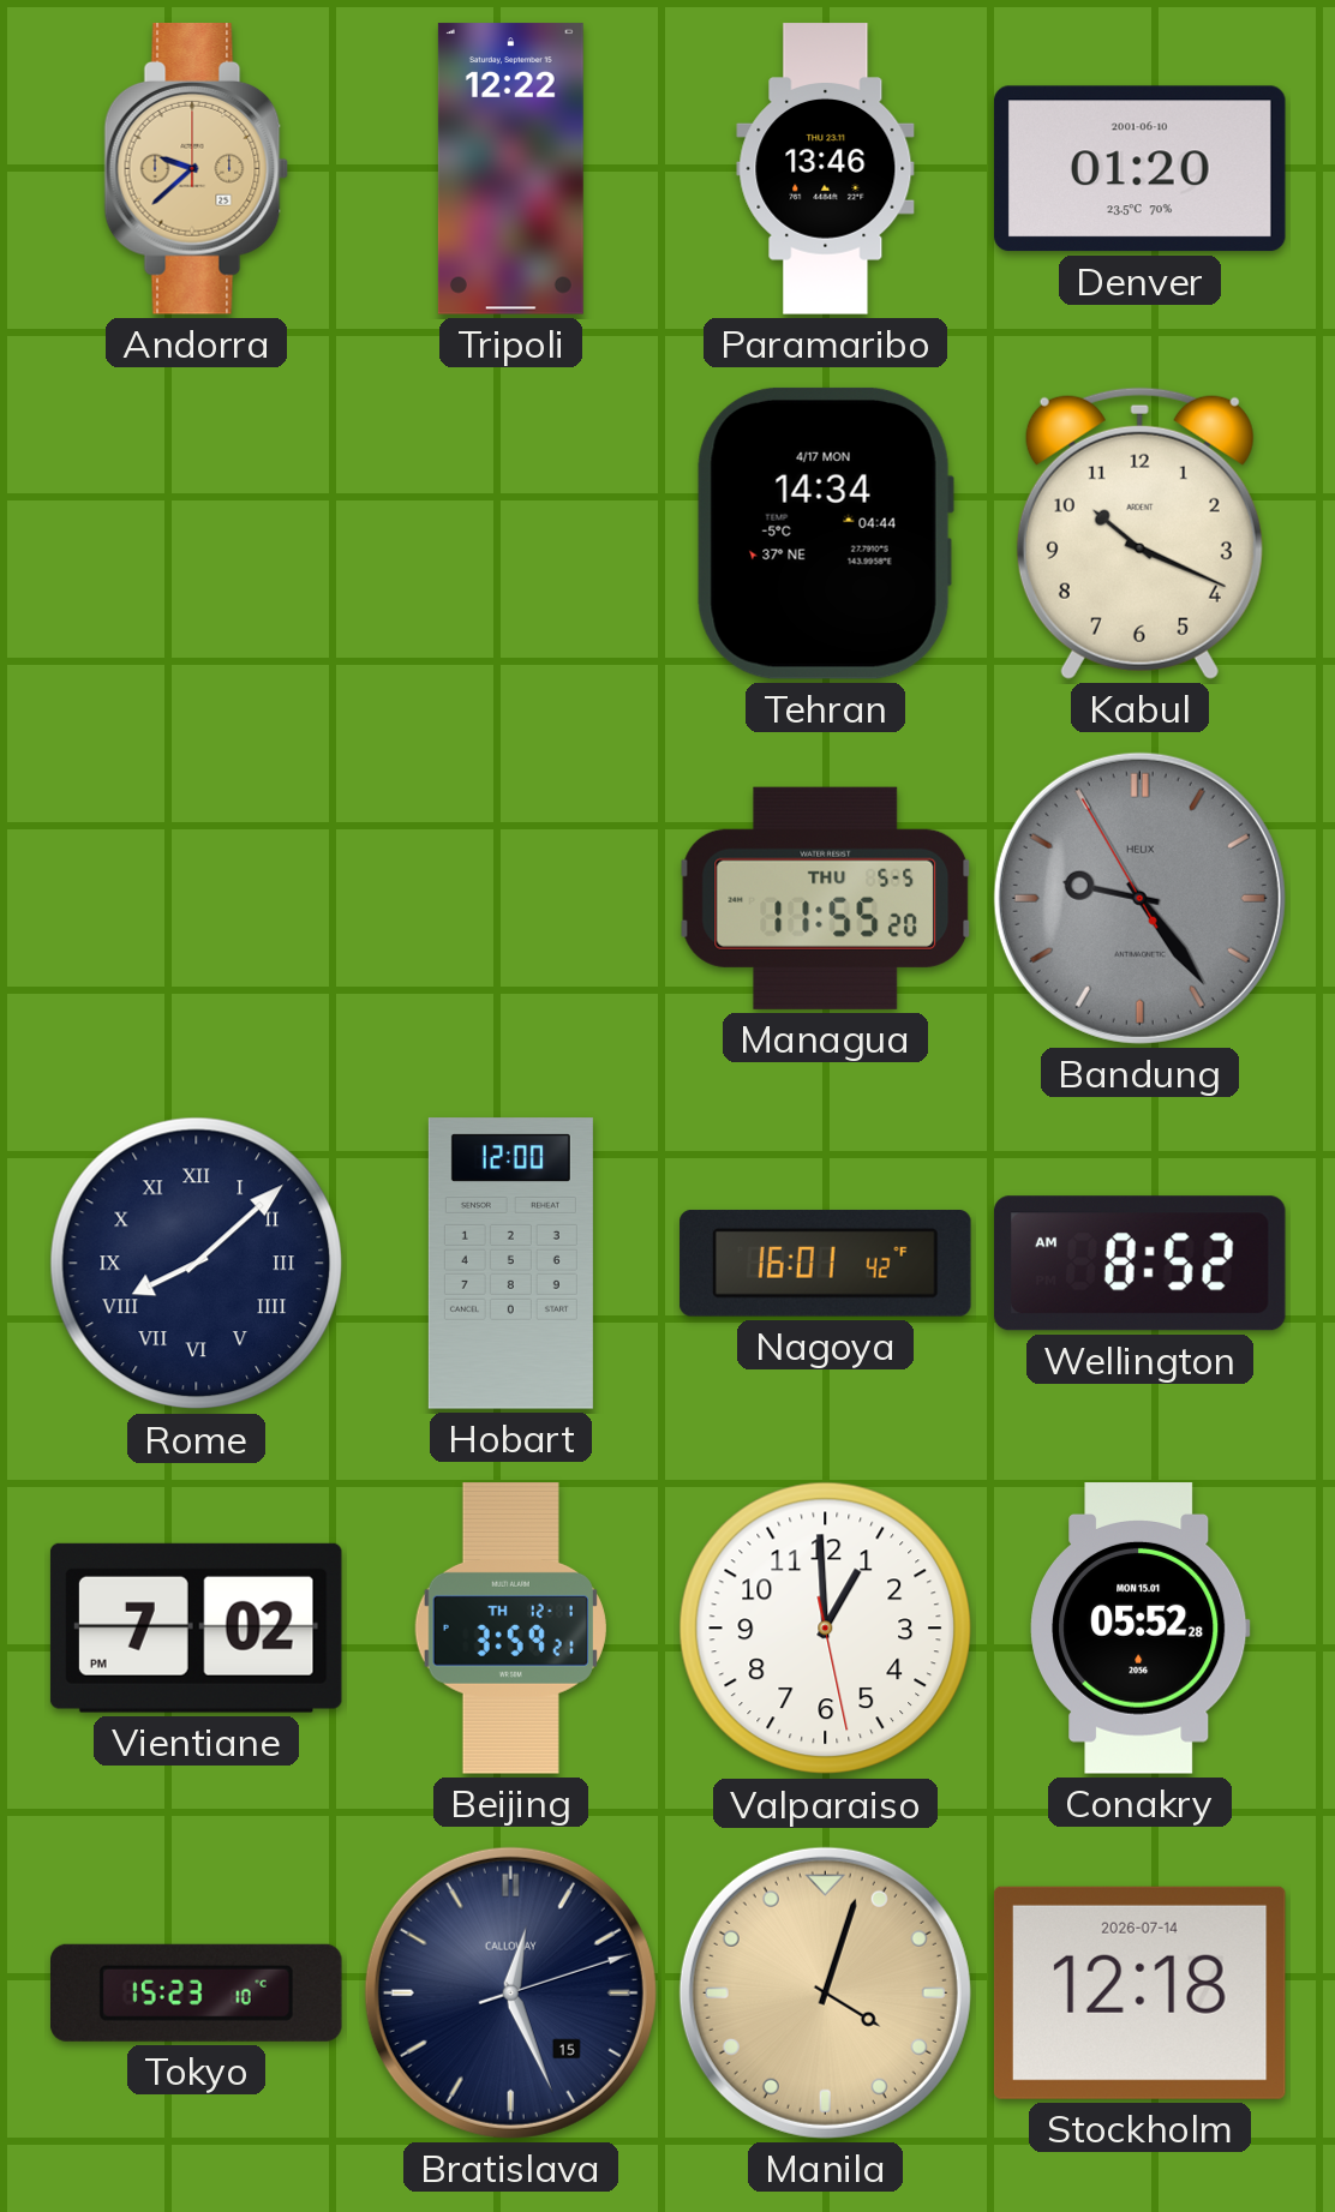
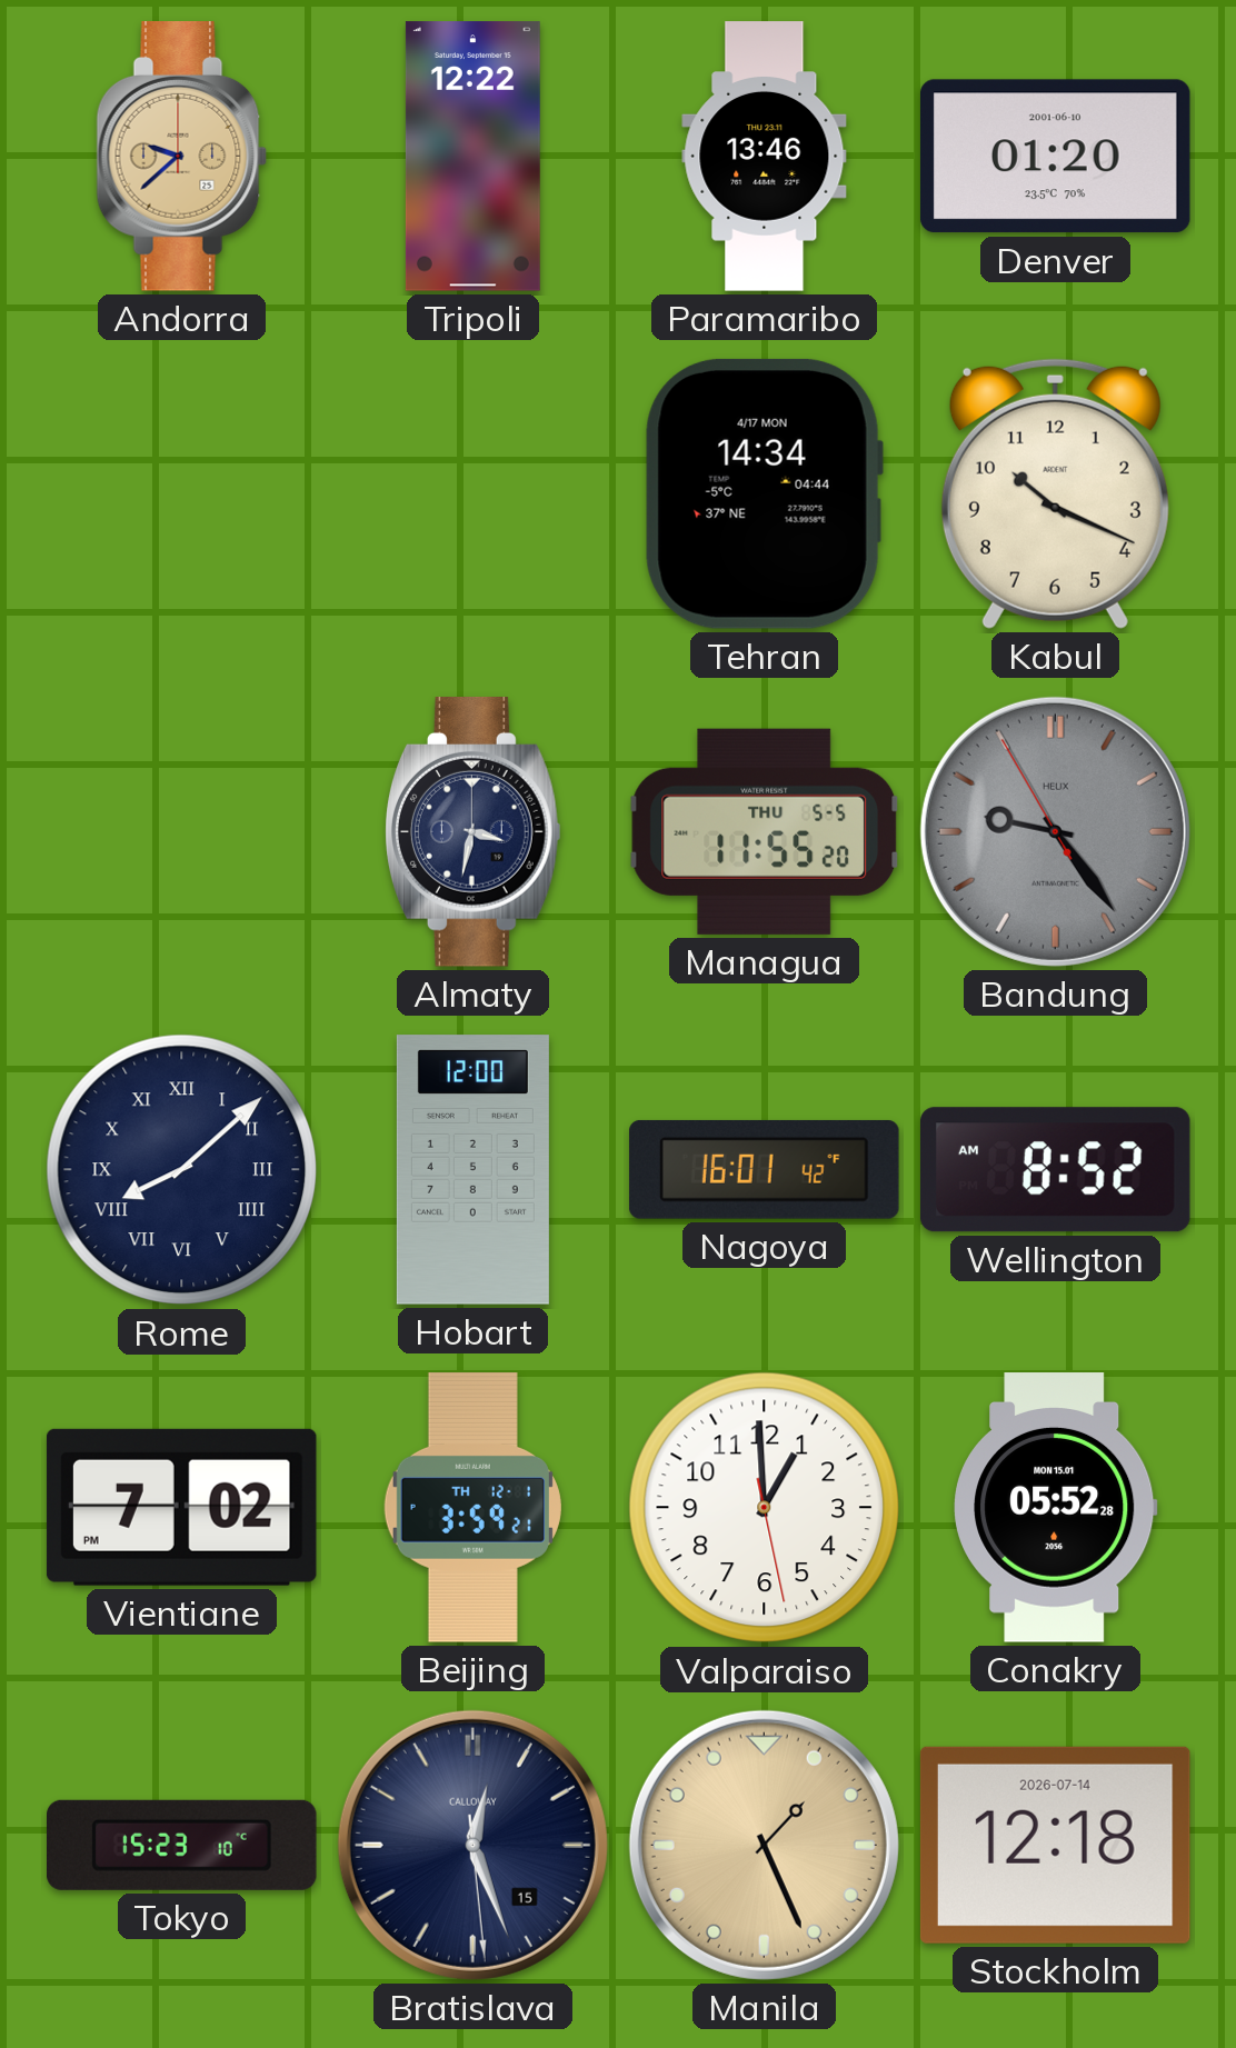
Almaty: none -> 3:32
Bratislava: 12:26:12 -> 12:26:29
Manila: 4:03 -> 1:26
